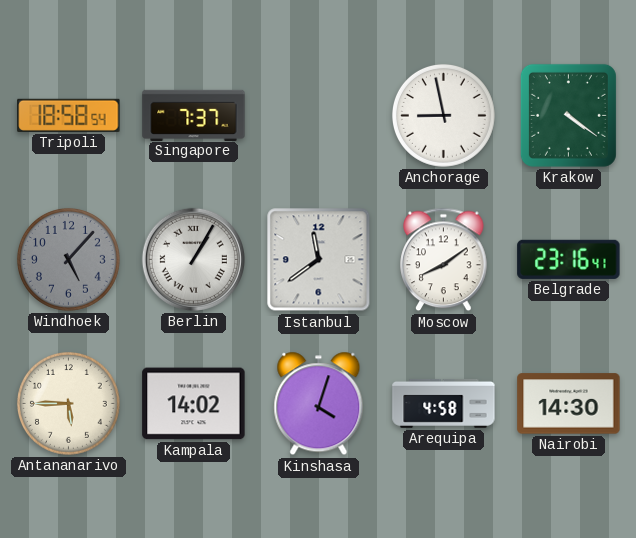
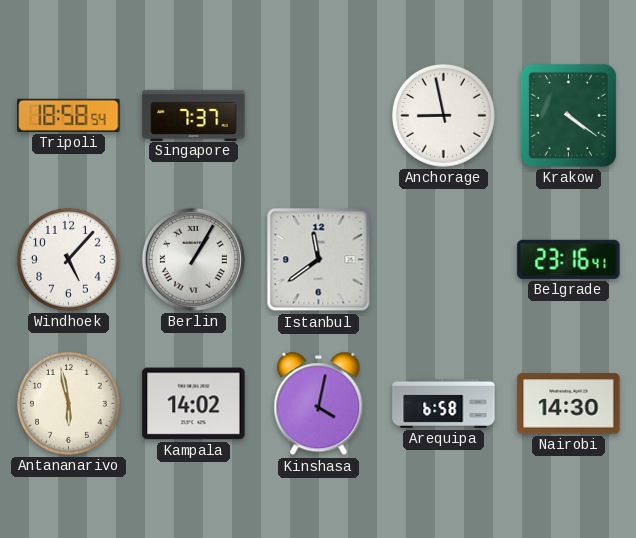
Windhoek dial: grey -> white
Moscow: 8:09 -> none
Antananarivo: 5:45 -> 5:58
Kinshasa: 4:03 -> 4:02
Arequipa: 4:58 -> 6:58
